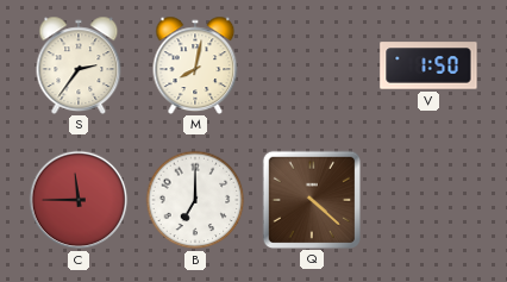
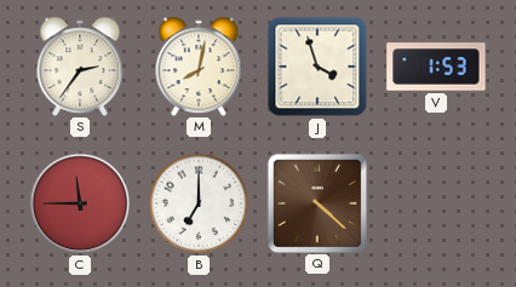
J: none -> 3:57
V: 1:50 -> 1:53
